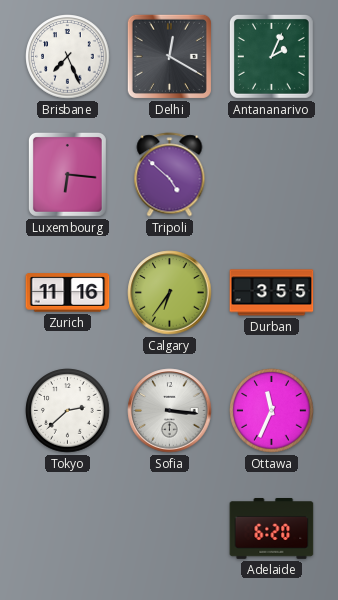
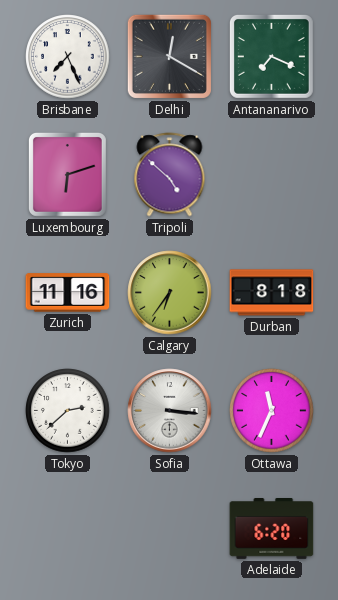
Antananarivo: 2:04 -> 7:19
Luxembourg: 6:16 -> 6:12
Durban: 3:55 -> 8:18
